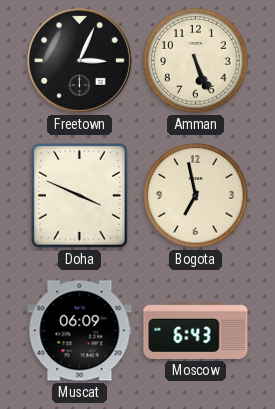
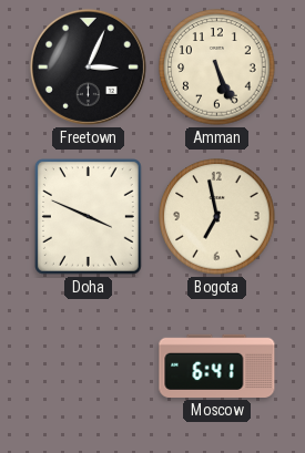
Muscat: 06:09 -> none
Moscow: 6:43 -> 6:41
